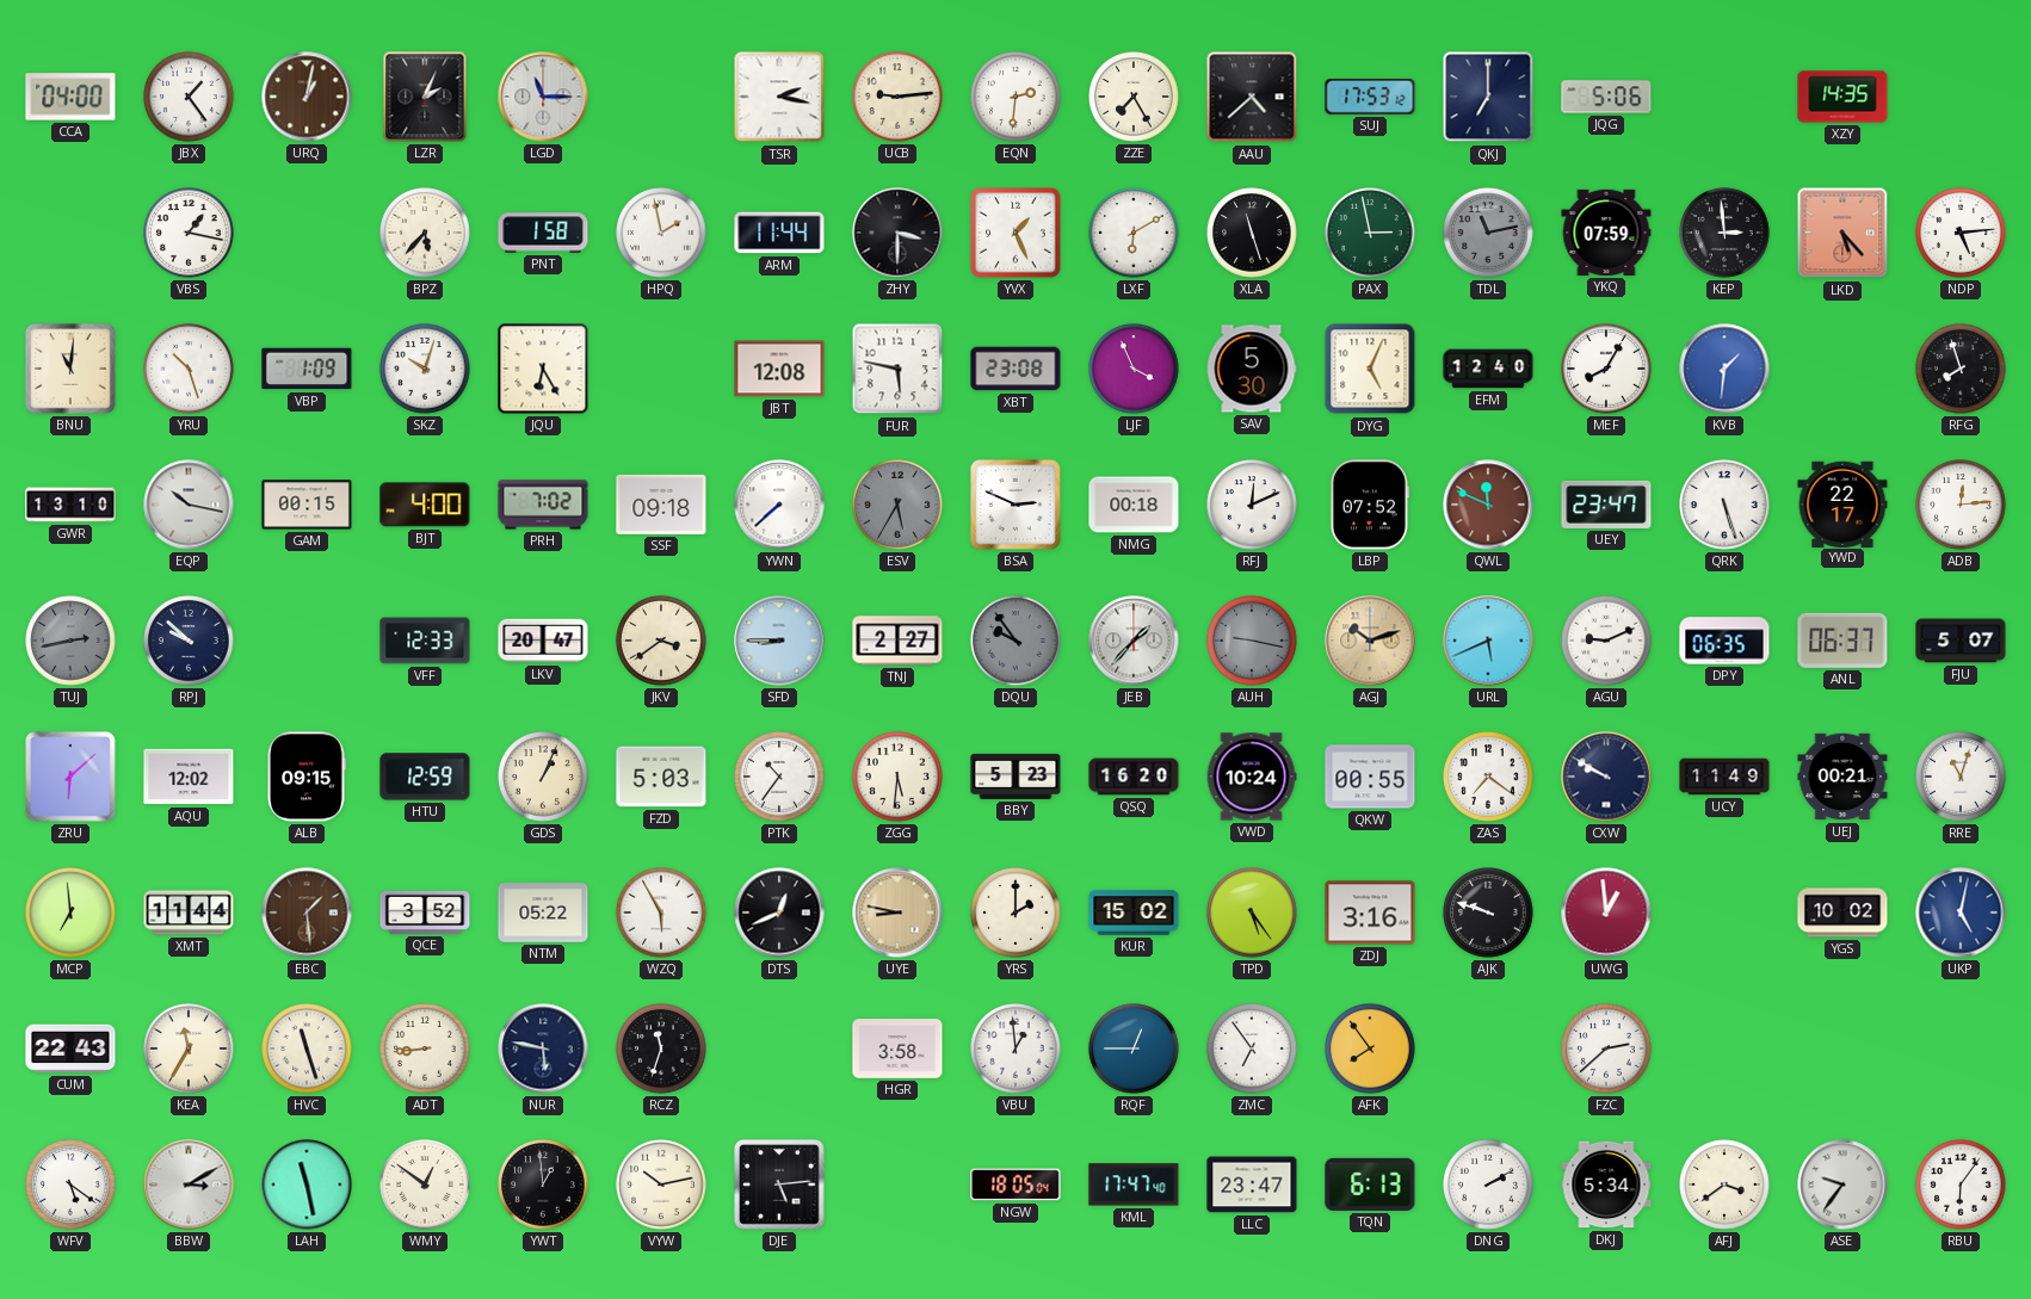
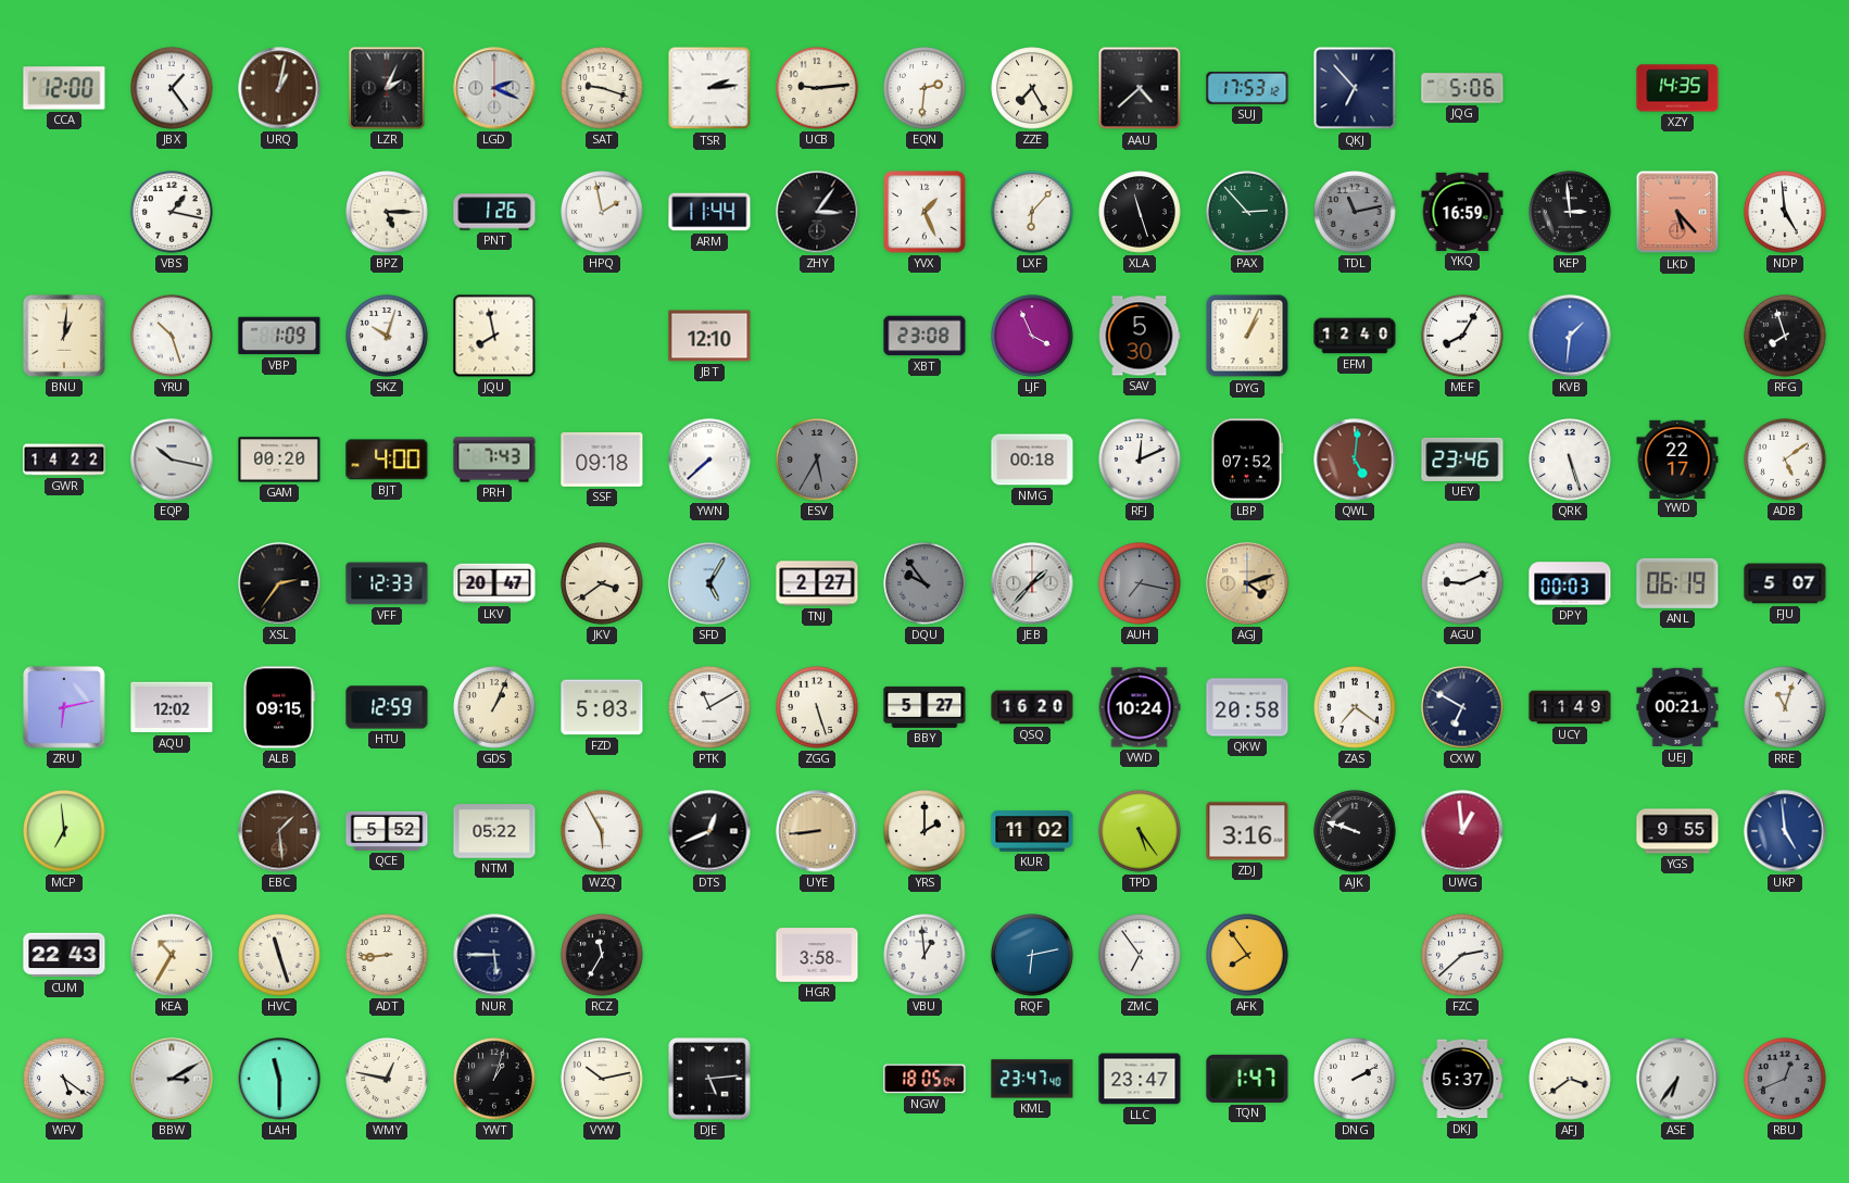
CCA: 04:00 -> 12:00
LGD: 11:15 -> 2:19
SAT: none -> 9:18
TSR: 2:17 -> 2:14
QKJ: 7:00 -> 6:53
BPZ: 5:37 -> 5:15
PNT: 1:58 -> 1:26
ZHY: 3:30 -> 3:06
LXF: 6:10 -> 6:07
PAX: 2:58 -> 2:53
YKQ: 07:59 -> 16:59
NDP: 5:14 -> 4:59
BNU: 11:01 -> 1:01
JQU: 6:25 -> 7:58
JBT: 12:08 -> 12:10
FUR: 5:47 -> none
DYG: 5:04 -> 1:04
GWR: 13:10 -> 14:22
GAM: 00:15 -> 00:20
PRH: 7:02 -> 7:43
BSA: 2:49 -> none
QWL: 11:49 -> 5:01
UEY: 23:47 -> 23:46
ADB: 12:14 -> 5:09
TUJ: 2:43 -> none
RPJ: 9:52 -> none
XSL: none -> 2:36
SFD: 8:45 -> 5:05
AUH: 9:17 -> 7:17
AGJ: 10:12 -> 4:12
URL: 5:41 -> none
DPY: 06:35 -> 00:03
ANL: 06:37 -> 06:19
ZRU: 6:08 -> 6:13
PTK: 10:36 -> 11:10
ZGG: 5:31 -> 5:27
BBY: 5:23 -> 5:27
QKW: 00:55 -> 20:58
CXW: 9:50 -> 6:50
XMT: 11:44 -> none
QCE: 3:52 -> 5:52
UYE: 8:47 -> 8:44
KUR: 15:02 -> 11:02
YGS: 10:02 -> 9:55
UKP: 5:02 -> 4:59
KEA: 11:35 -> 10:35
NUR: 5:47 -> 5:45
RCZ: 11:33 -> 11:35
RQF: 12:45 -> 6:13
LAH: 11:28 -> 11:30
WMY: 12:51 -> 12:47
YWT: 12:59 -> 1:03
KML: 17:47 -> 23:47
TQN: 6:13 -> 1:47
DKJ: 5:34 -> 5:37
ASE: 9:36 -> 6:36
RBU: 6:06 -> 12:41
RBU dial: white -> grey
